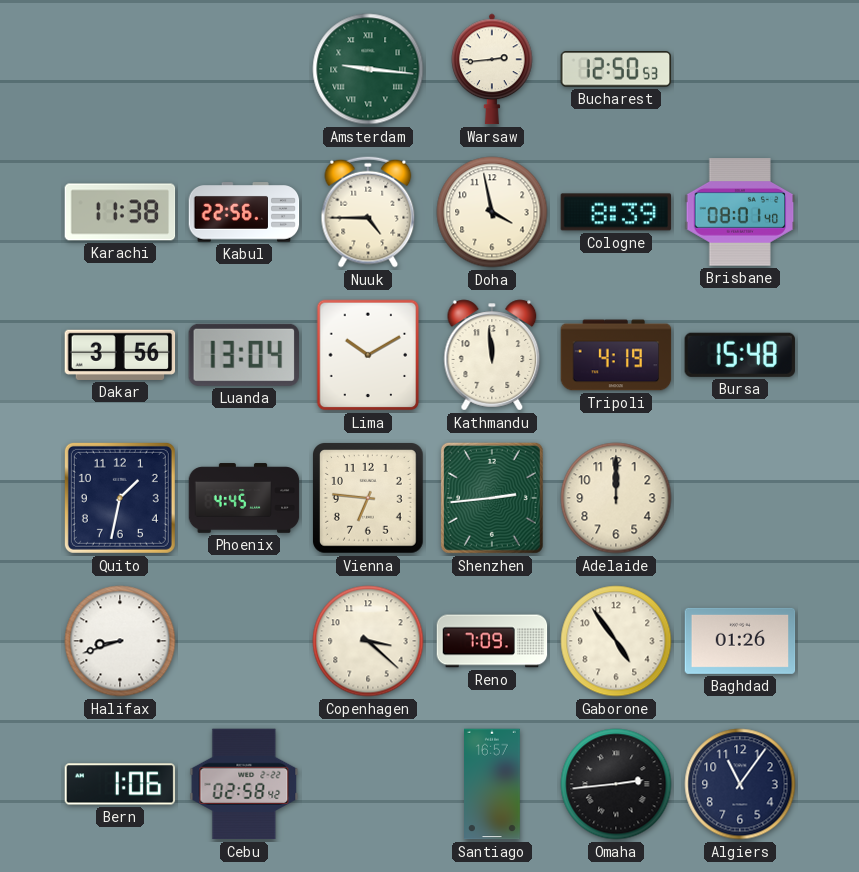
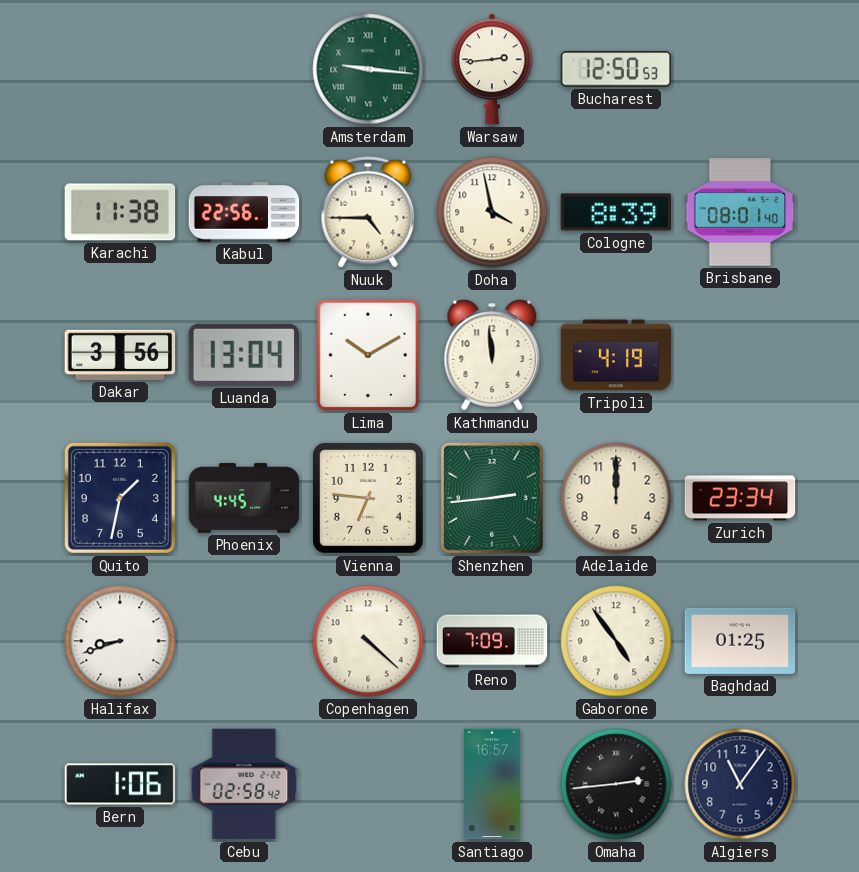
Bursa: 15:48 -> none
Zurich: none -> 23:34
Copenhagen: 3:22 -> 4:22
Baghdad: 01:26 -> 01:25
